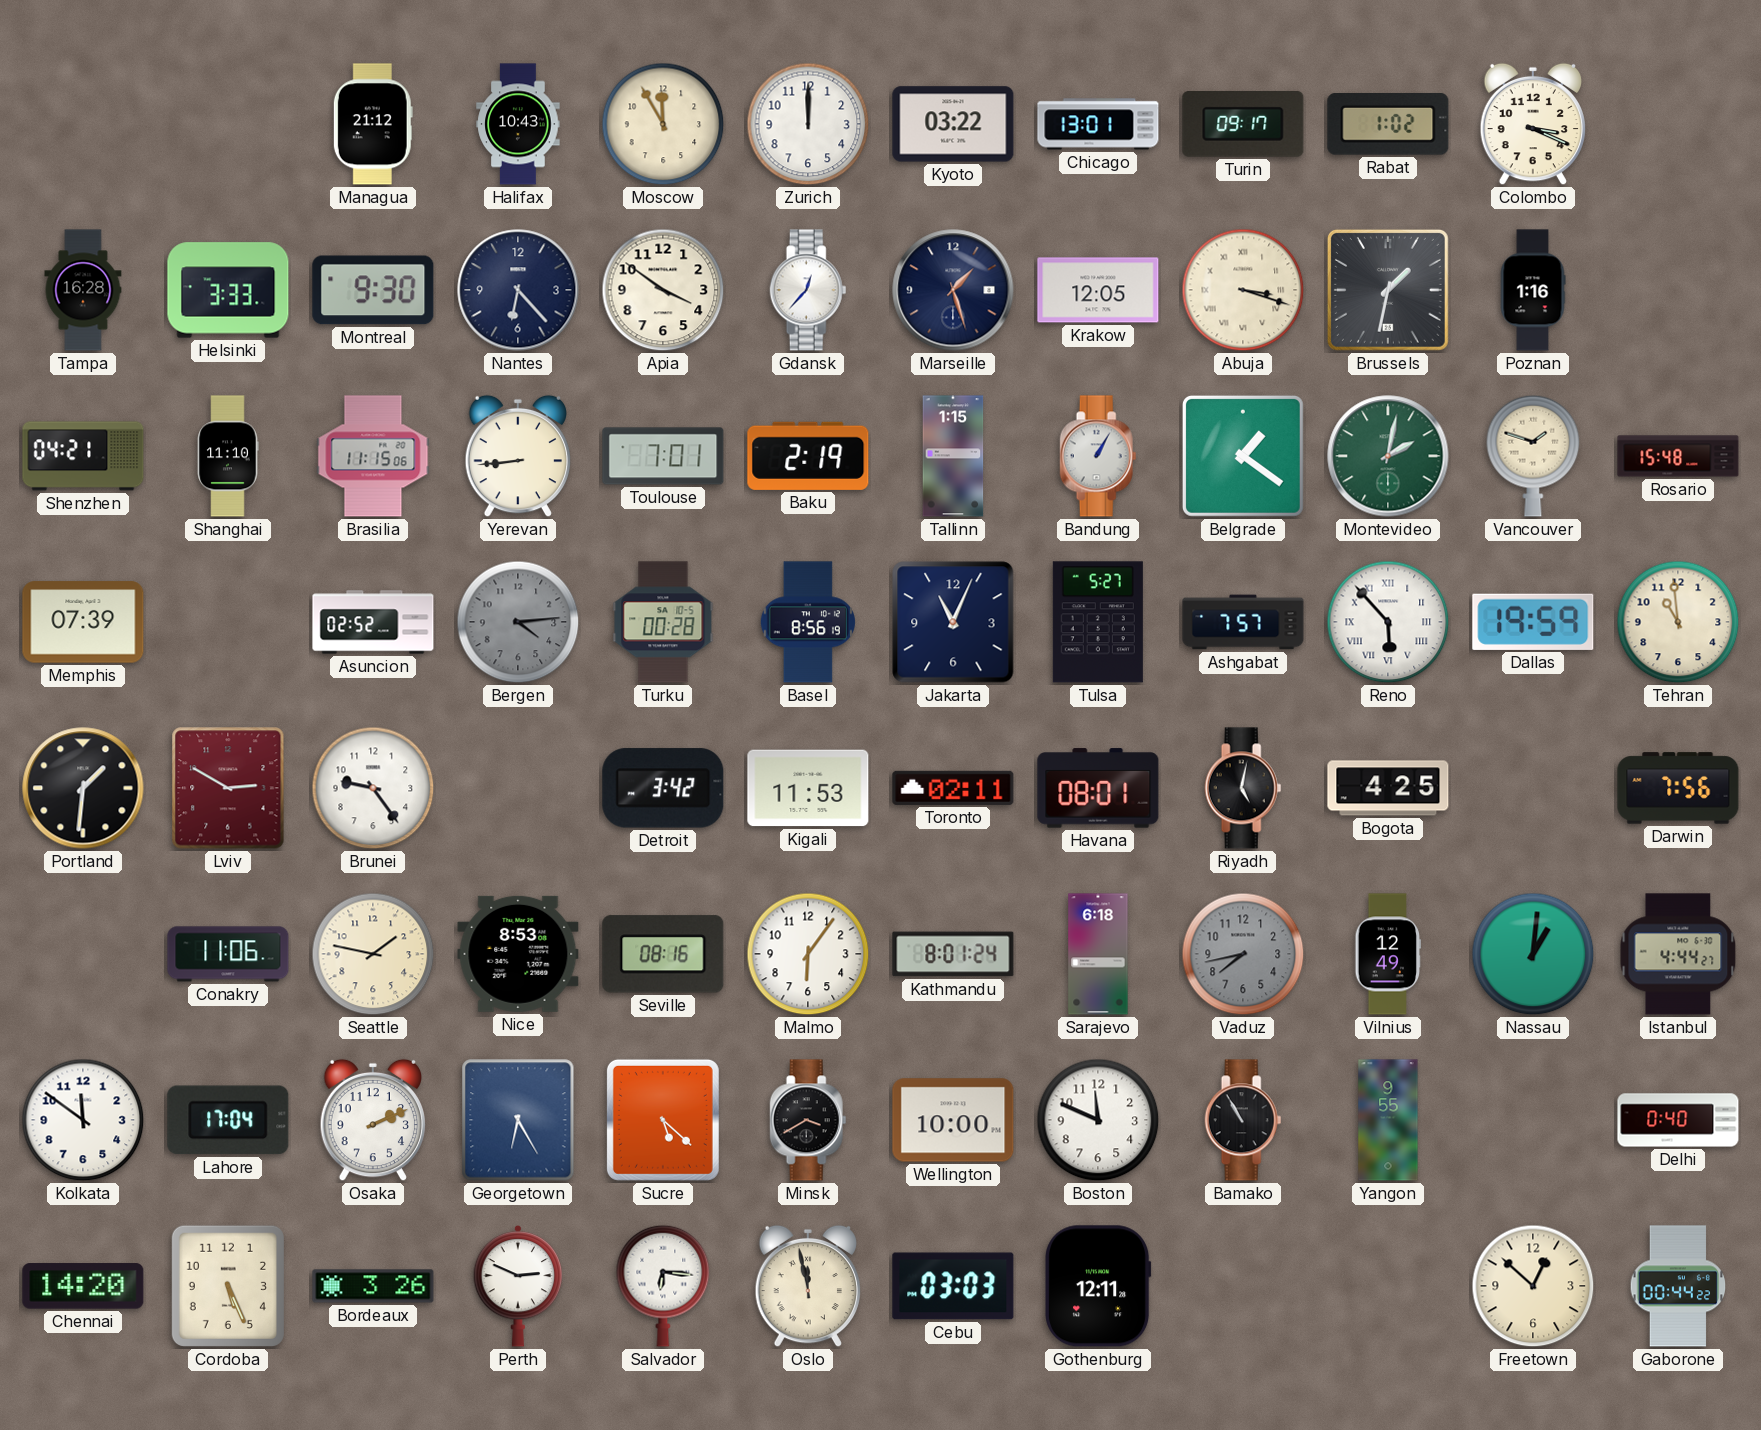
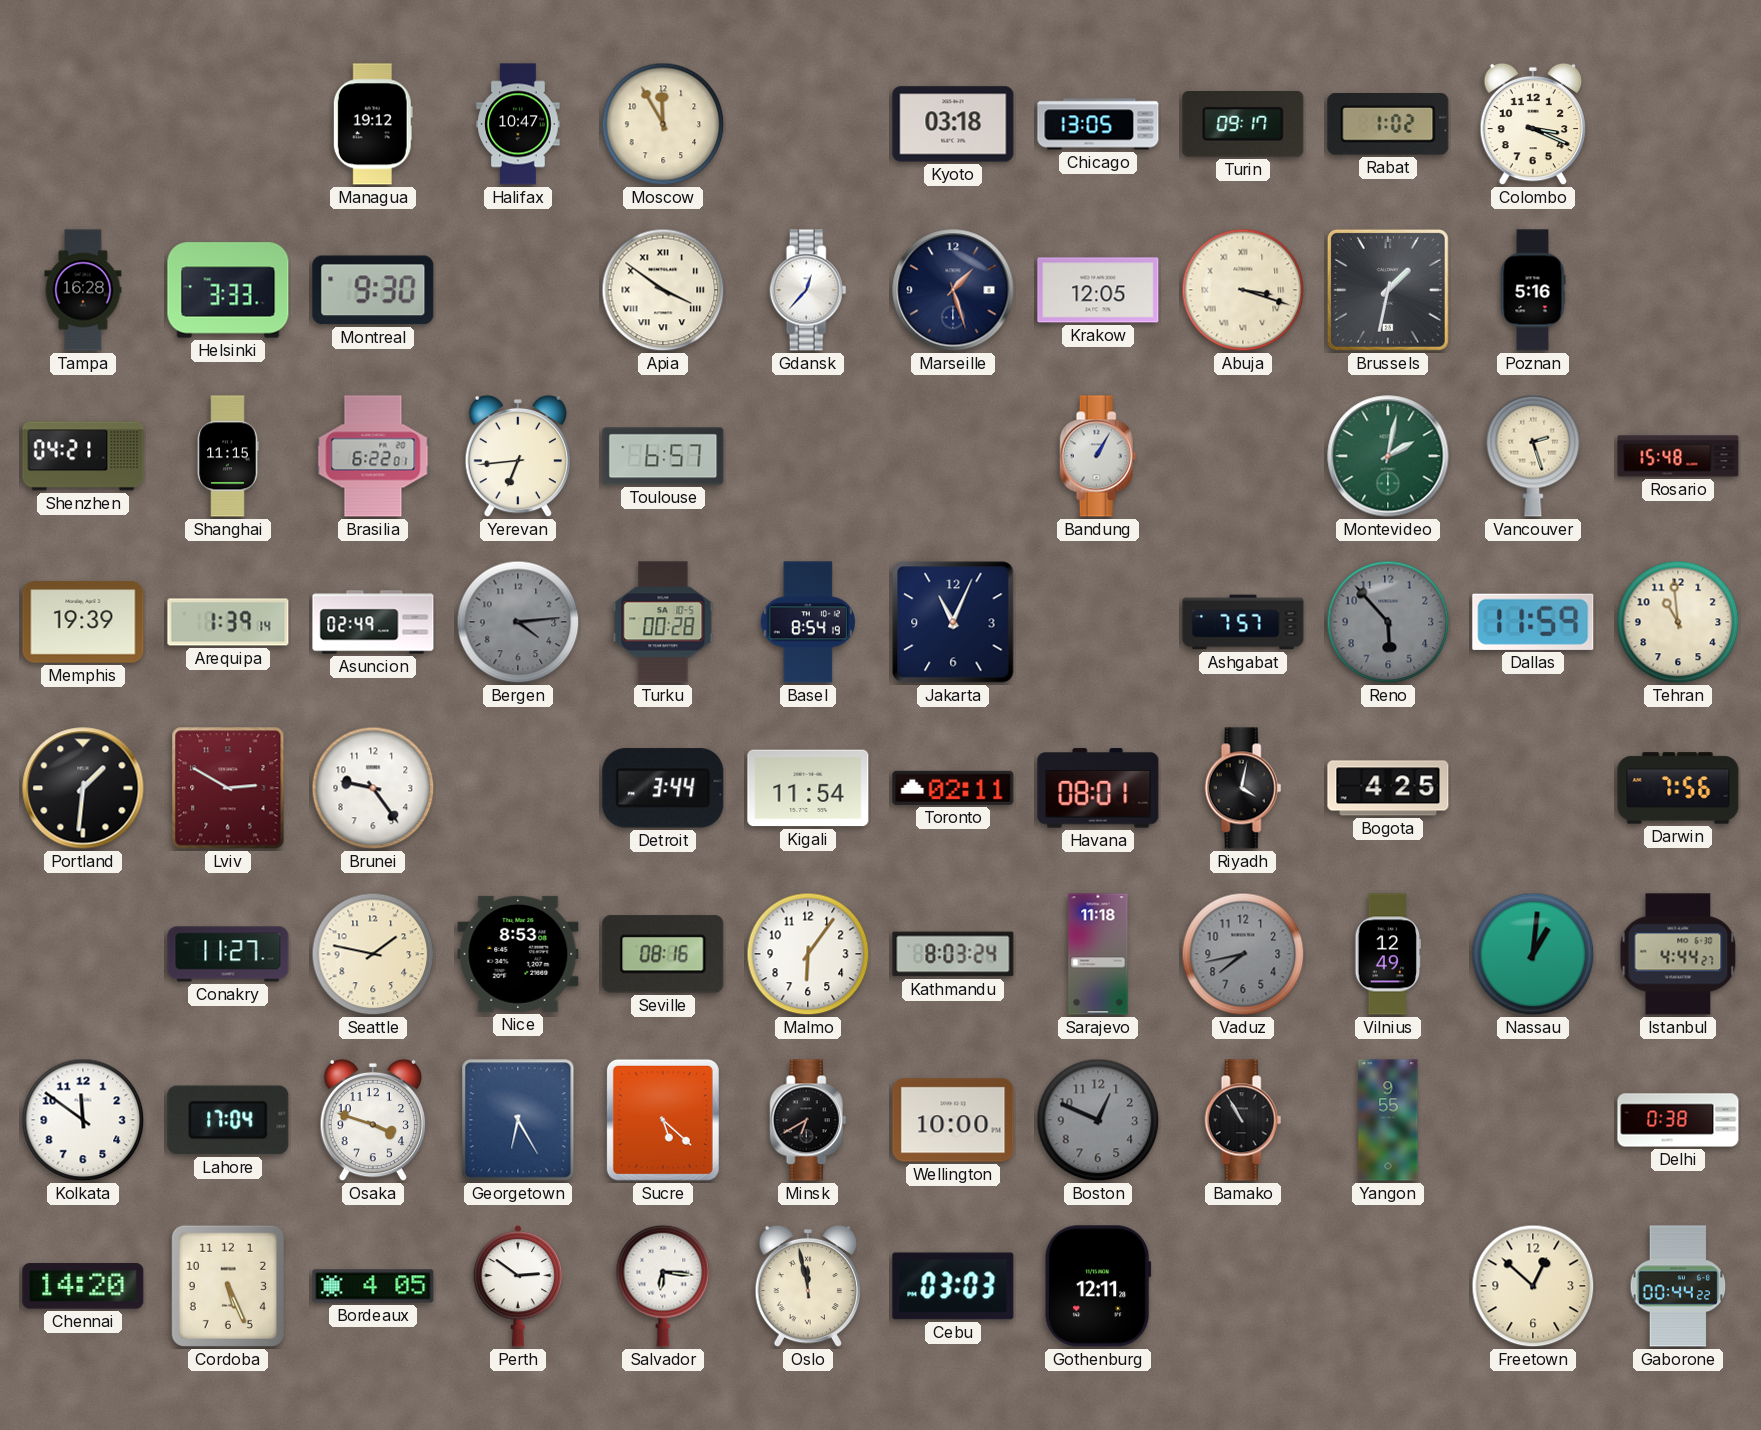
Managua: 21:12 -> 19:12
Halifax: 10:43 -> 10:47
Zurich: 12:00 -> none
Kyoto: 03:22 -> 03:18
Chicago: 13:01 -> 13:05
Nantes: 6:23 -> none
Apia numerals: Arabic -> Roman
Poznan: 1:16 -> 5:16
Shanghai: 11:10 -> 11:15
Brasilia: 11:15 -> 6:22
Yerevan: 8:44 -> 6:44
Toulouse: 7:01 -> 6:57
Baku: 2:19 -> none
Tallinn: 1:15 -> none
Belgrade: 1:21 -> none
Vancouver: 1:48 -> 2:27
Memphis: 07:39 -> 19:39
Arequipa: none -> 1:39
Asuncion: 02:52 -> 02:49
Basel: 8:56 -> 8:54
Tulsa: 5:27 -> none
Reno dial: white -> grey
Reno numerals: Roman -> Arabic
Dallas: 19:59 -> 11:59
Detroit: 3:42 -> 3:44
Kigali: 11:53 -> 11:54
Riyadh: 5:02 -> 4:02
Conakry: 11:06 -> 11:27
Kathmandu: 8:01 -> 8:03
Sarajevo: 6:18 -> 11:18
Osaka: 2:11 -> 3:48
Minsk: 3:40 -> 6:40
Boston: 11:49 -> 12:49
Boston dial: white -> grey
Delhi: 0:40 -> 0:38
Bordeaux: 3:26 -> 4:05
Perth: 2:49 -> 2:51
